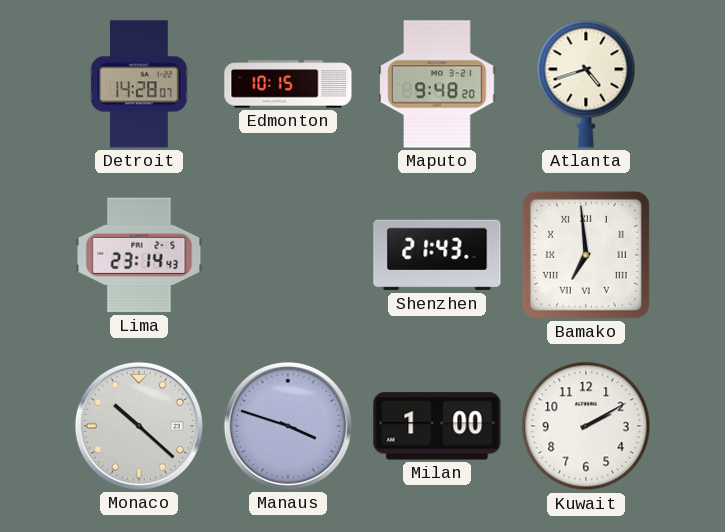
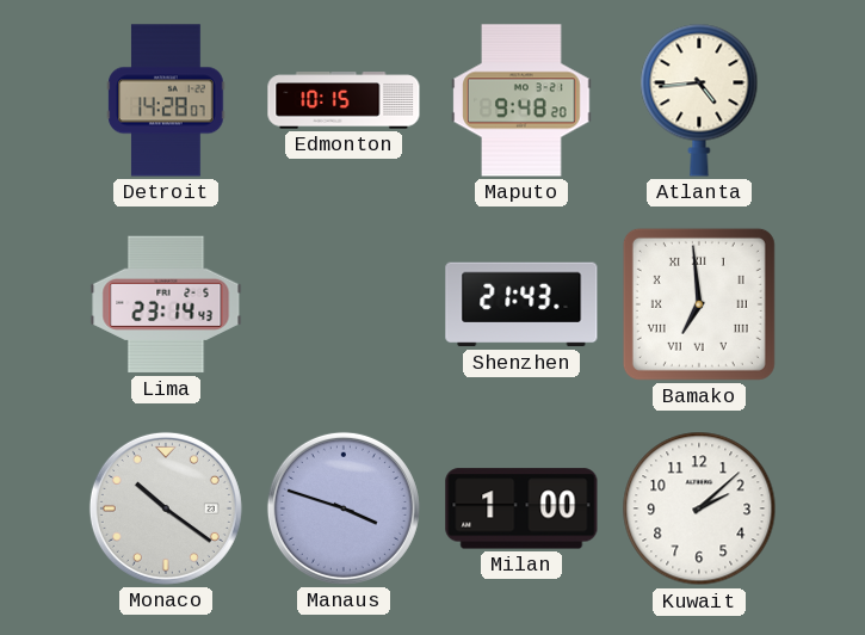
Atlanta: 4:42 -> 4:44
Monaco: 10:22 -> 10:21
Kuwait: 2:10 -> 2:08
